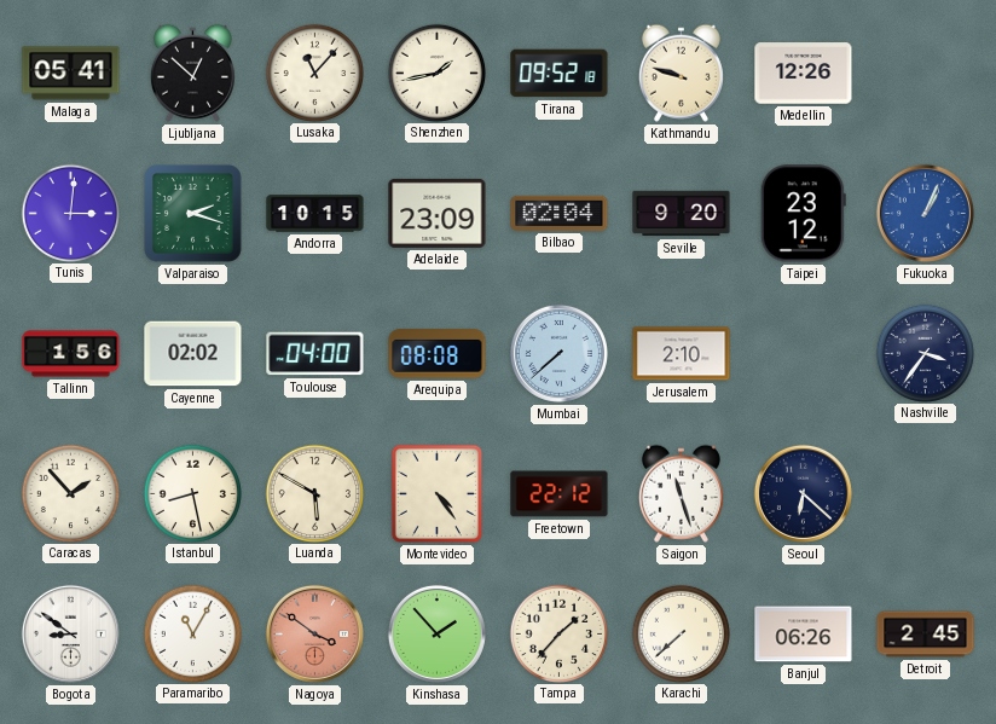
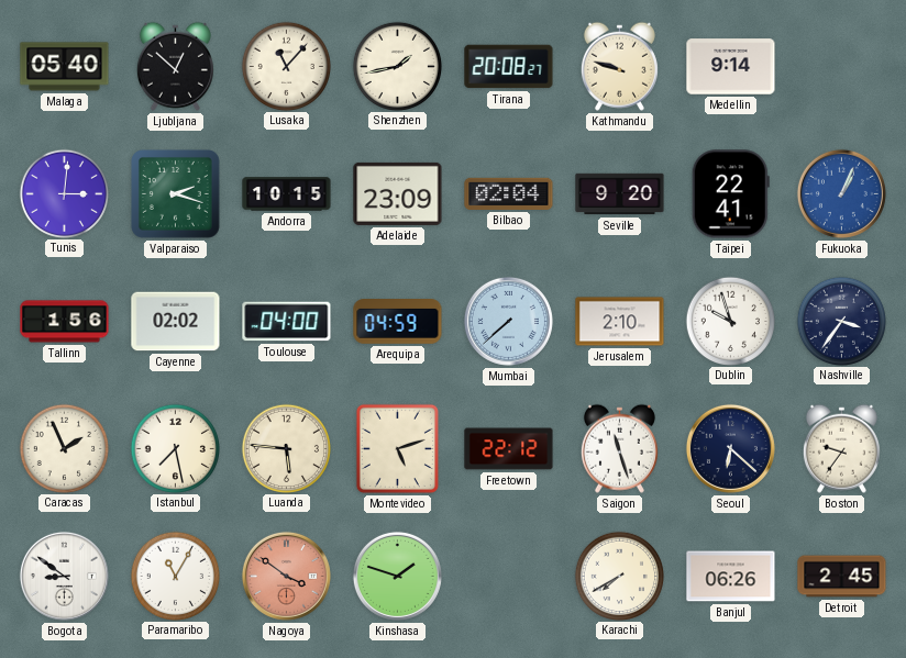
Malaga: 05:41 -> 05:40
Tirana: 09:52 -> 20:08
Medellin: 12:26 -> 9:14
Taipei: 23:12 -> 22:41
Arequipa: 08:08 -> 04:59
Dublin: none -> 9:57
Caracas: 1:53 -> 1:56
Istanbul: 8:28 -> 7:28
Luanda: 5:50 -> 5:46
Montevideo: 4:24 -> 5:12
Boston: none -> 9:36
Kinshasa: 1:53 -> 1:48
Tampa: 1:37 -> none
Karachi: 7:38 -> 7:40
